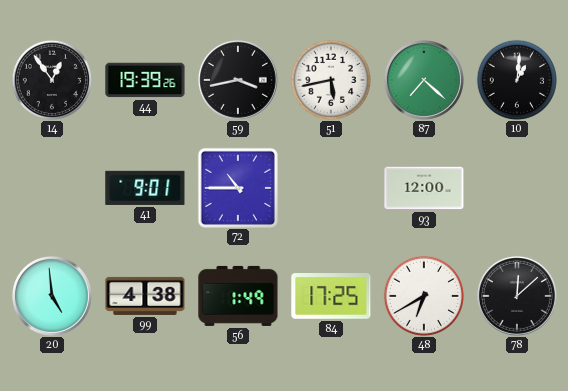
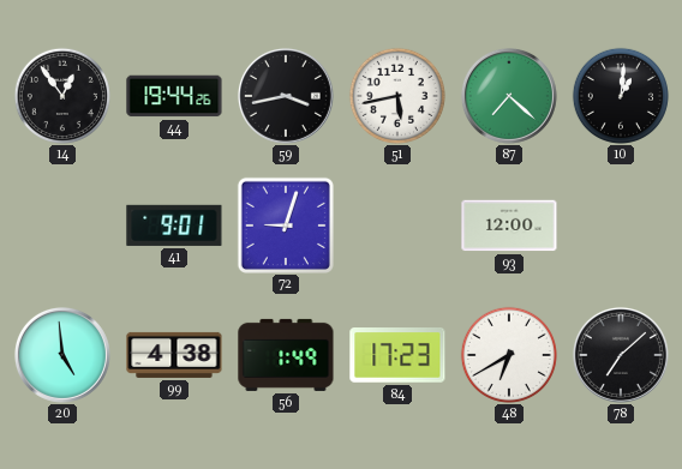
44: 19:39 -> 19:44
72: 10:45 -> 9:03
84: 17:25 -> 17:23
78: 12:08 -> 7:08
